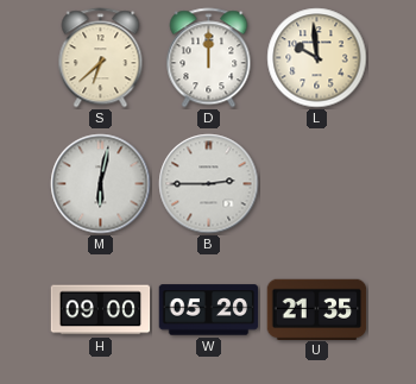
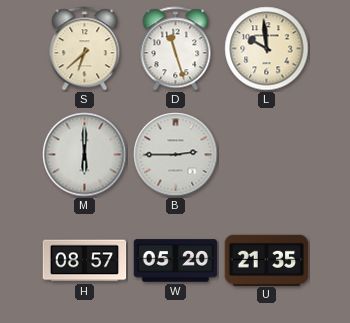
D: 12:00 -> 11:27
M: 6:02 -> 6:00
H: 09:00 -> 08:57
